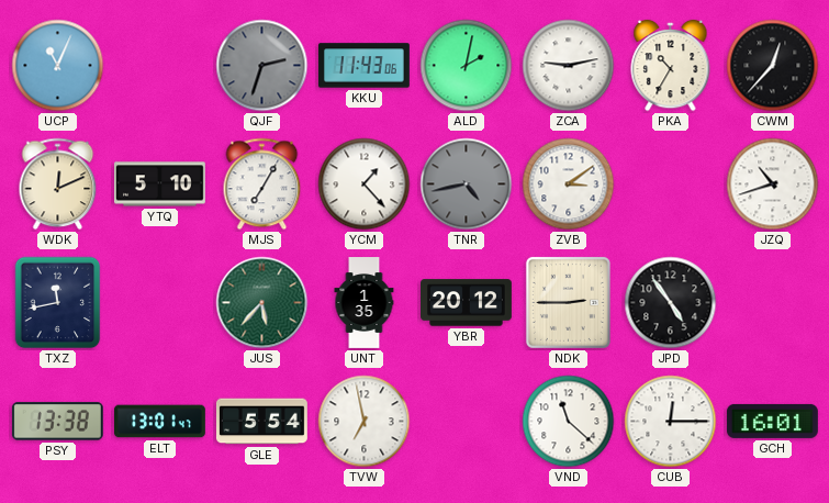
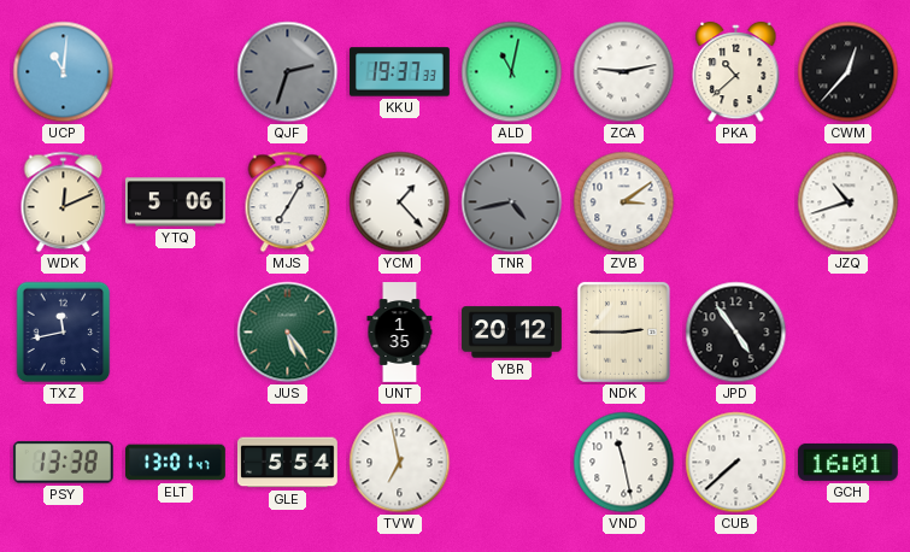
UCP: 11:04 -> 11:01
KKU: 11:43 -> 19:37
ALD: 2:02 -> 11:02
PKA: 10:35 -> 10:38
YTQ: 5:10 -> 5:06
JUS: 5:37 -> 5:24
VND: 11:22 -> 11:28
CUB: 12:15 -> 7:38
